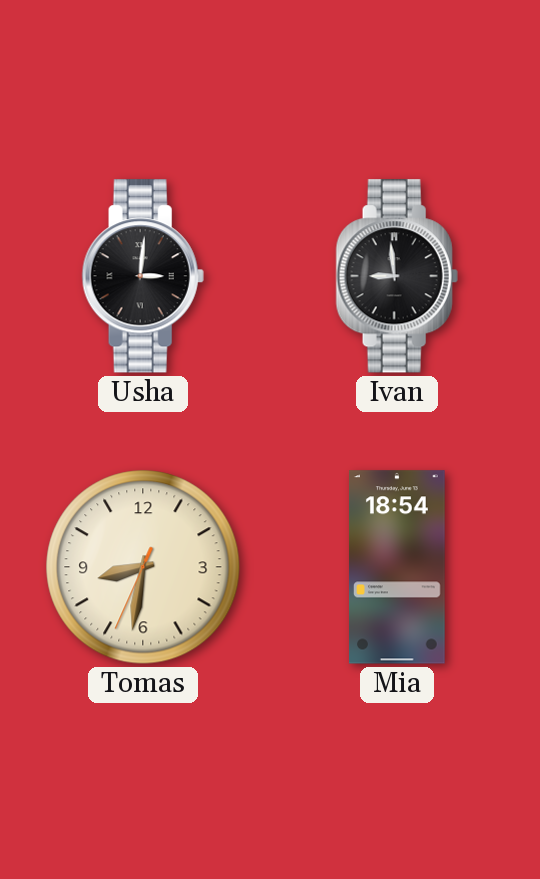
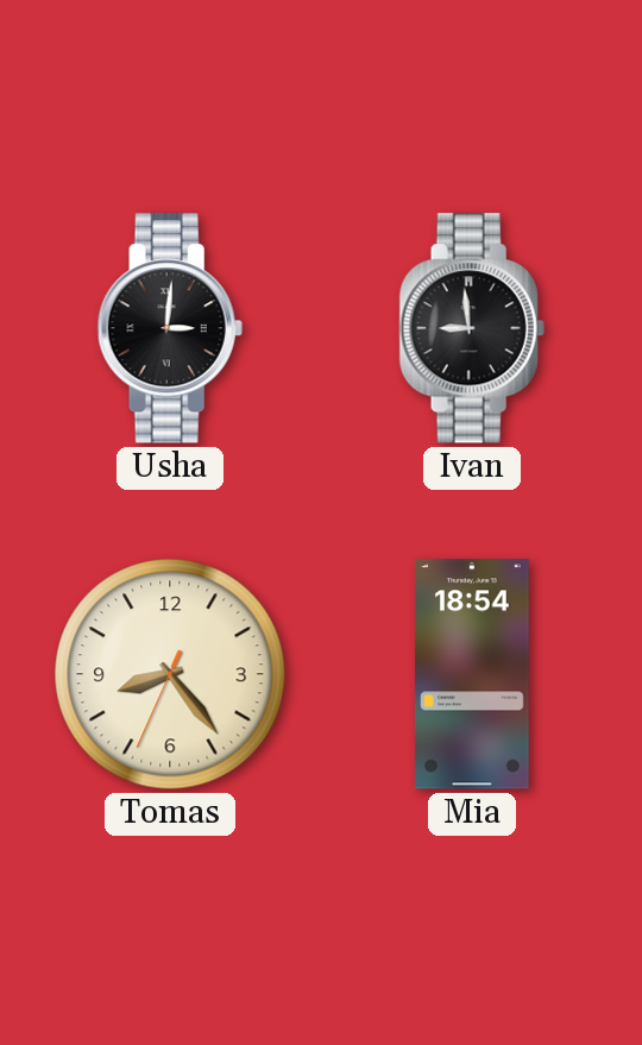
Tomas: 8:31 -> 8:23
